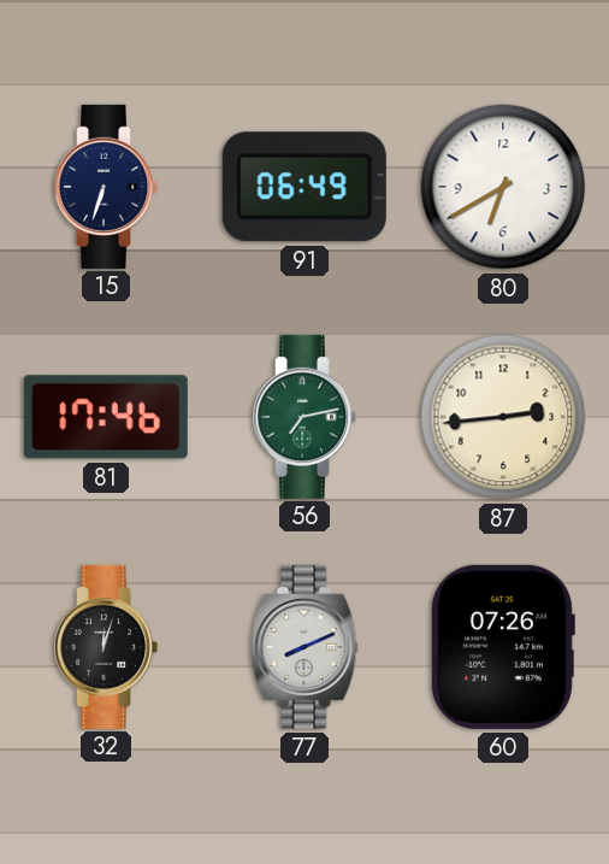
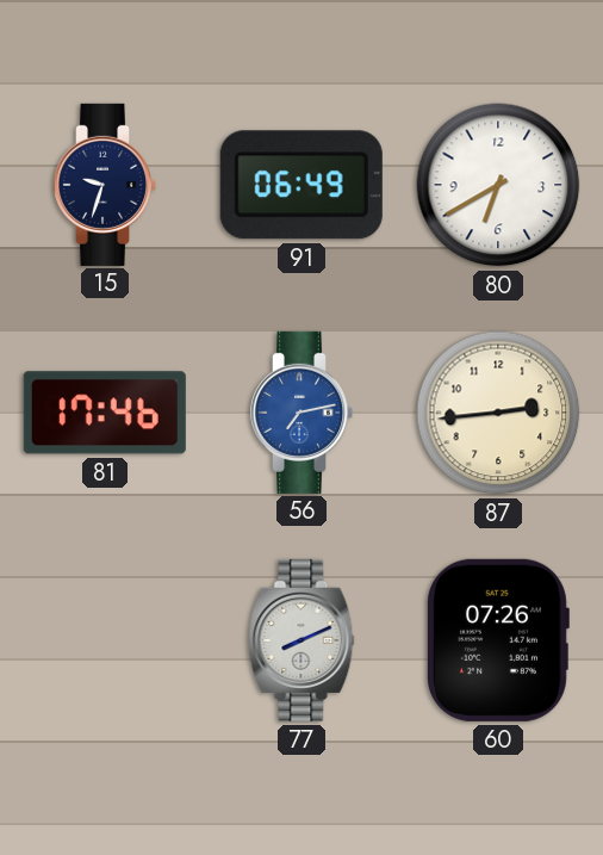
15: 6:33 -> 9:33
56 dial: green -> blue
32: 12:03 -> none
